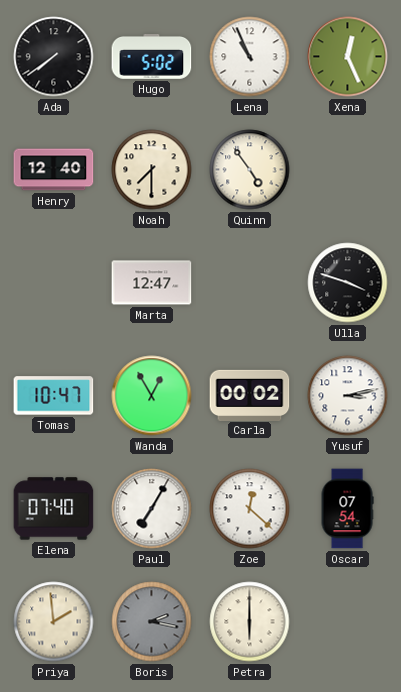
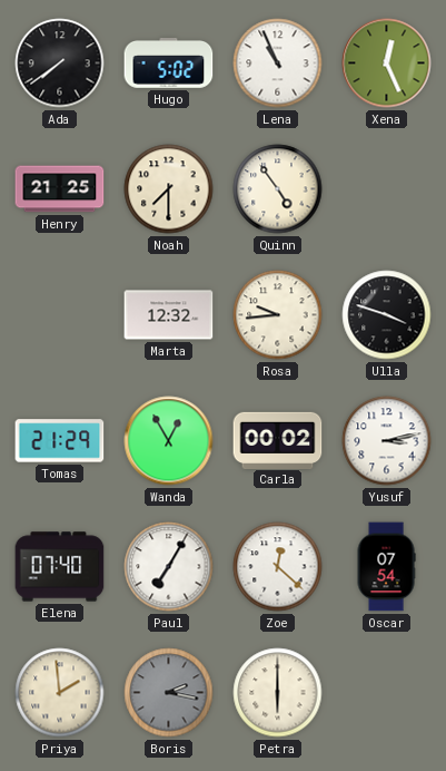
Henry: 12:40 -> 21:25
Marta: 12:47 -> 12:32
Rosa: none -> 9:44
Tomas: 10:47 -> 21:29
